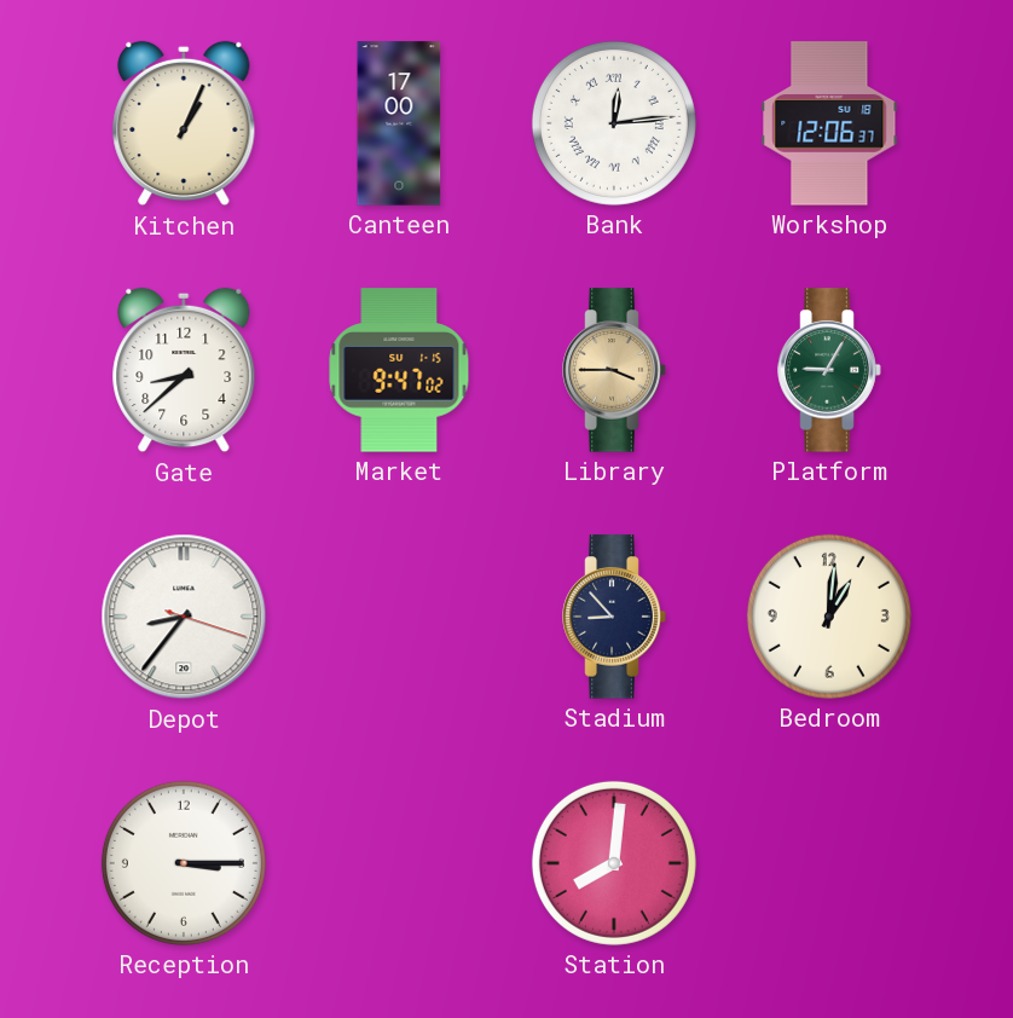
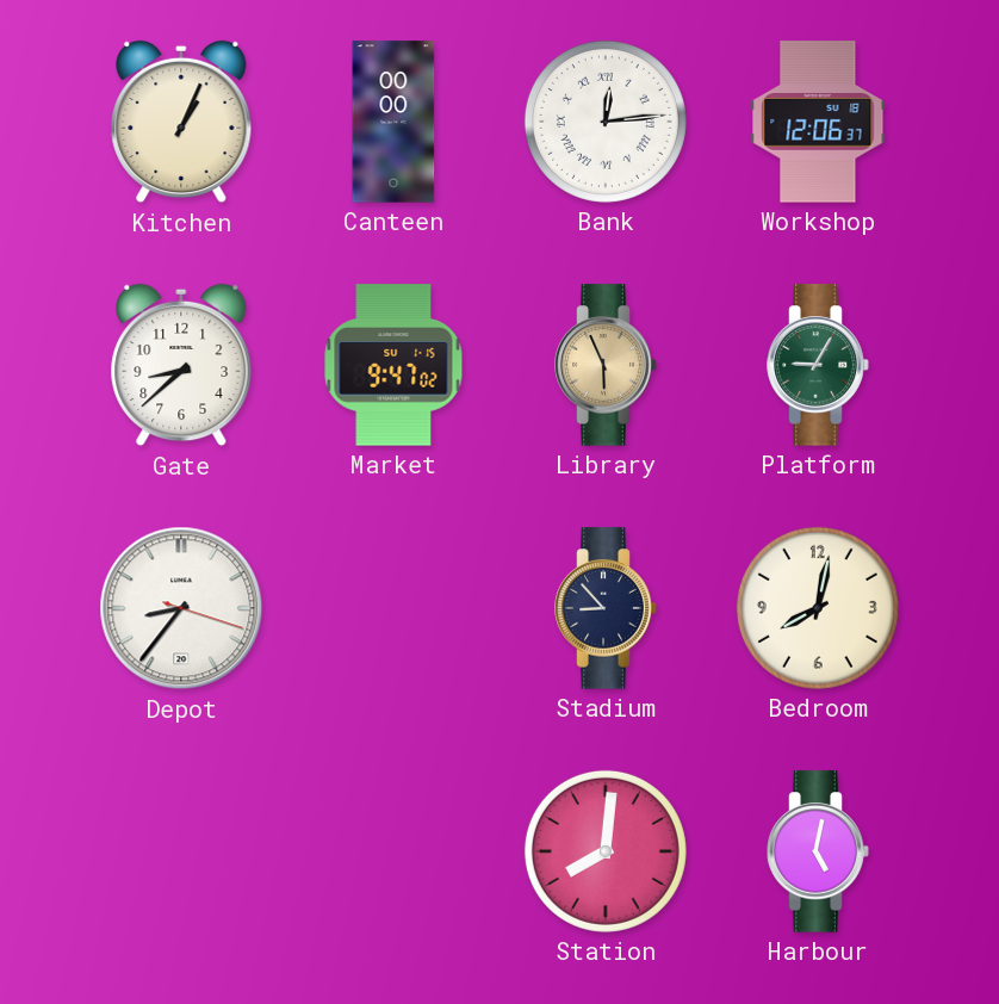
Canteen: 17:00 -> 00:00
Library: 3:45 -> 5:56
Bedroom: 1:01 -> 8:02
Reception: 3:15 -> none
Harbour: none -> 5:02
